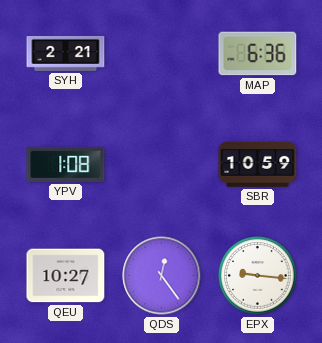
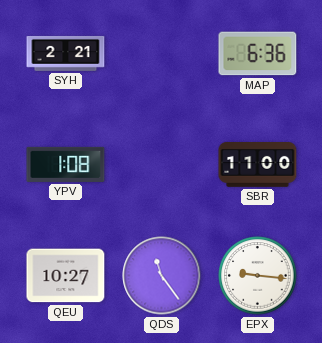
SBR: 10:59 -> 11:00
QDS: 12:24 -> 11:24
